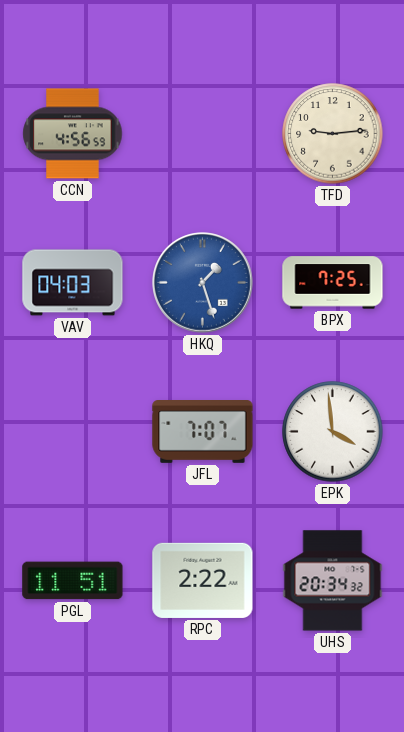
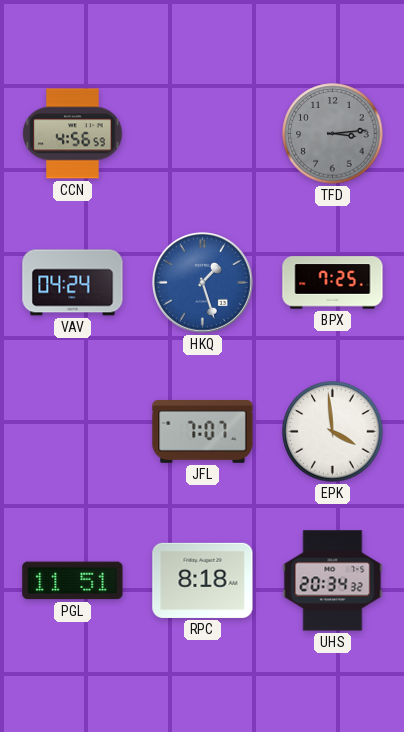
TFD: 9:14 -> 3:14
TFD dial: cream -> grey
VAV: 04:03 -> 04:24
RPC: 2:22 -> 8:18
